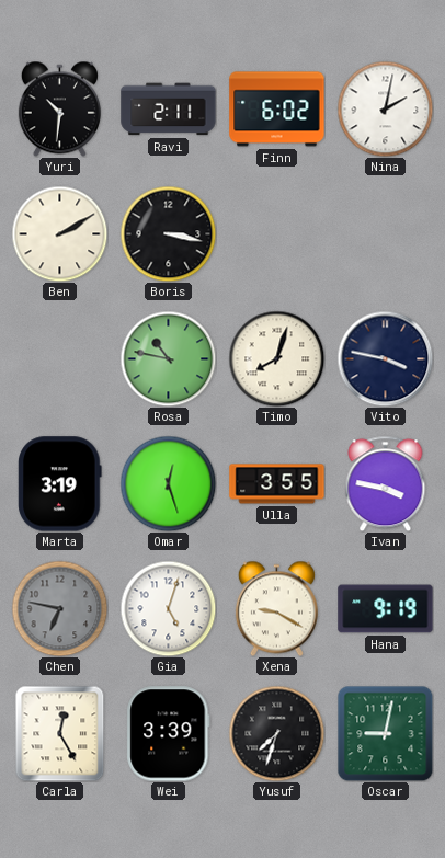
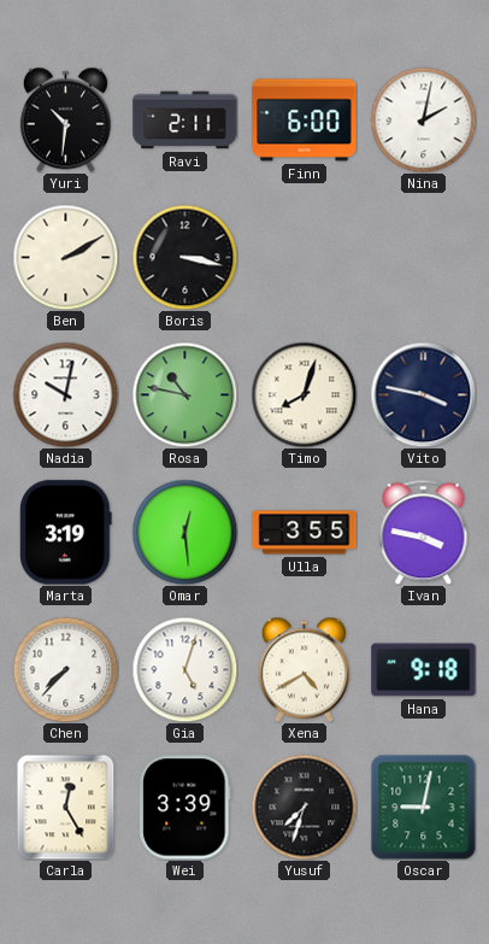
Finn: 6:02 -> 6:00
Nadia: none -> 10:02
Omar: 12:27 -> 12:29
Chen: 6:47 -> 7:37
Chen dial: grey -> white
Xena: 9:20 -> 4:40
Hana: 9:19 -> 9:18
